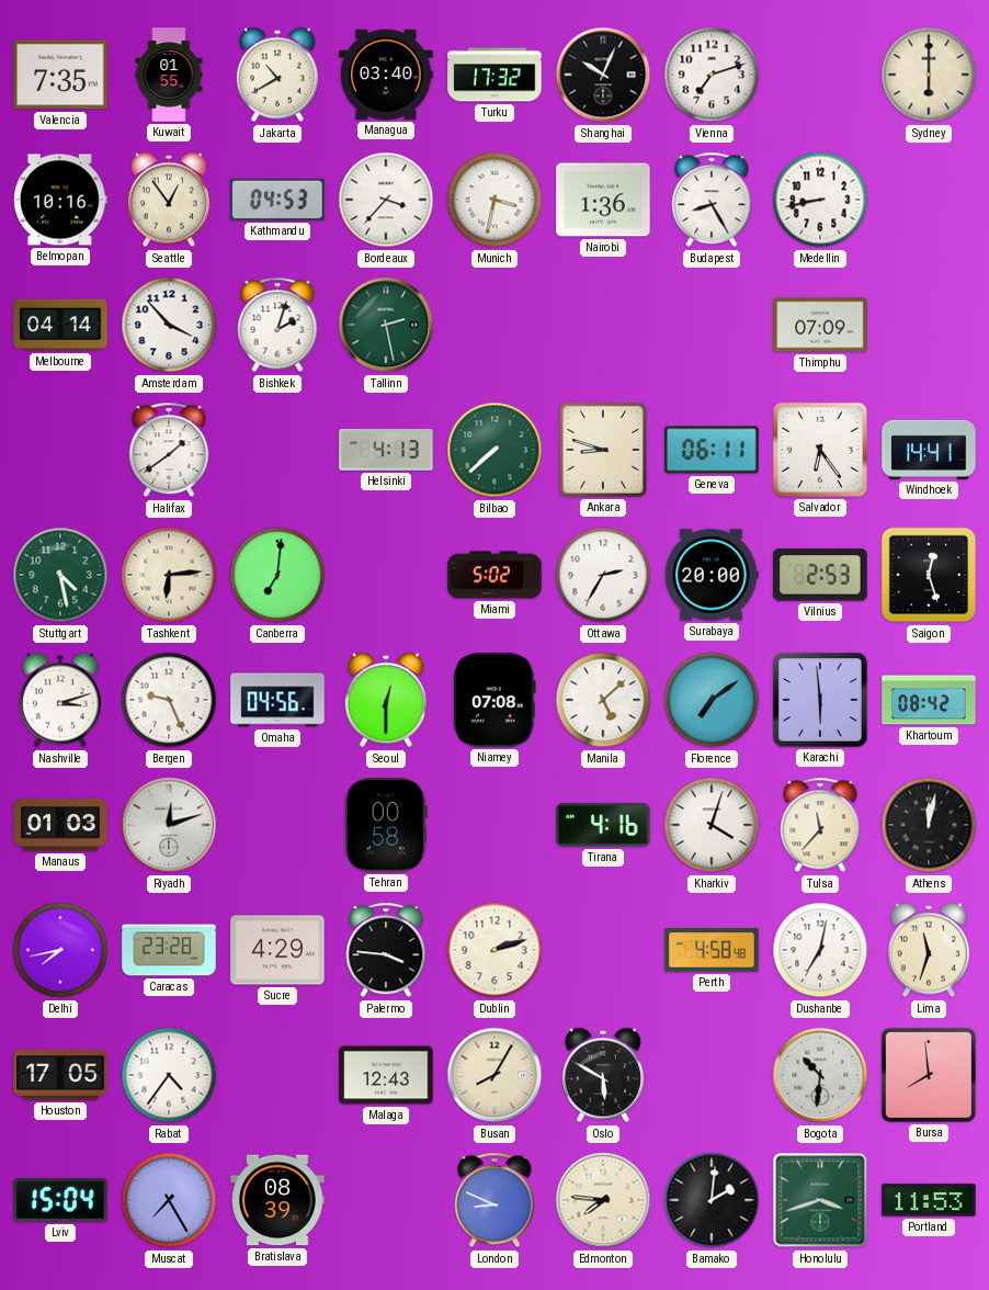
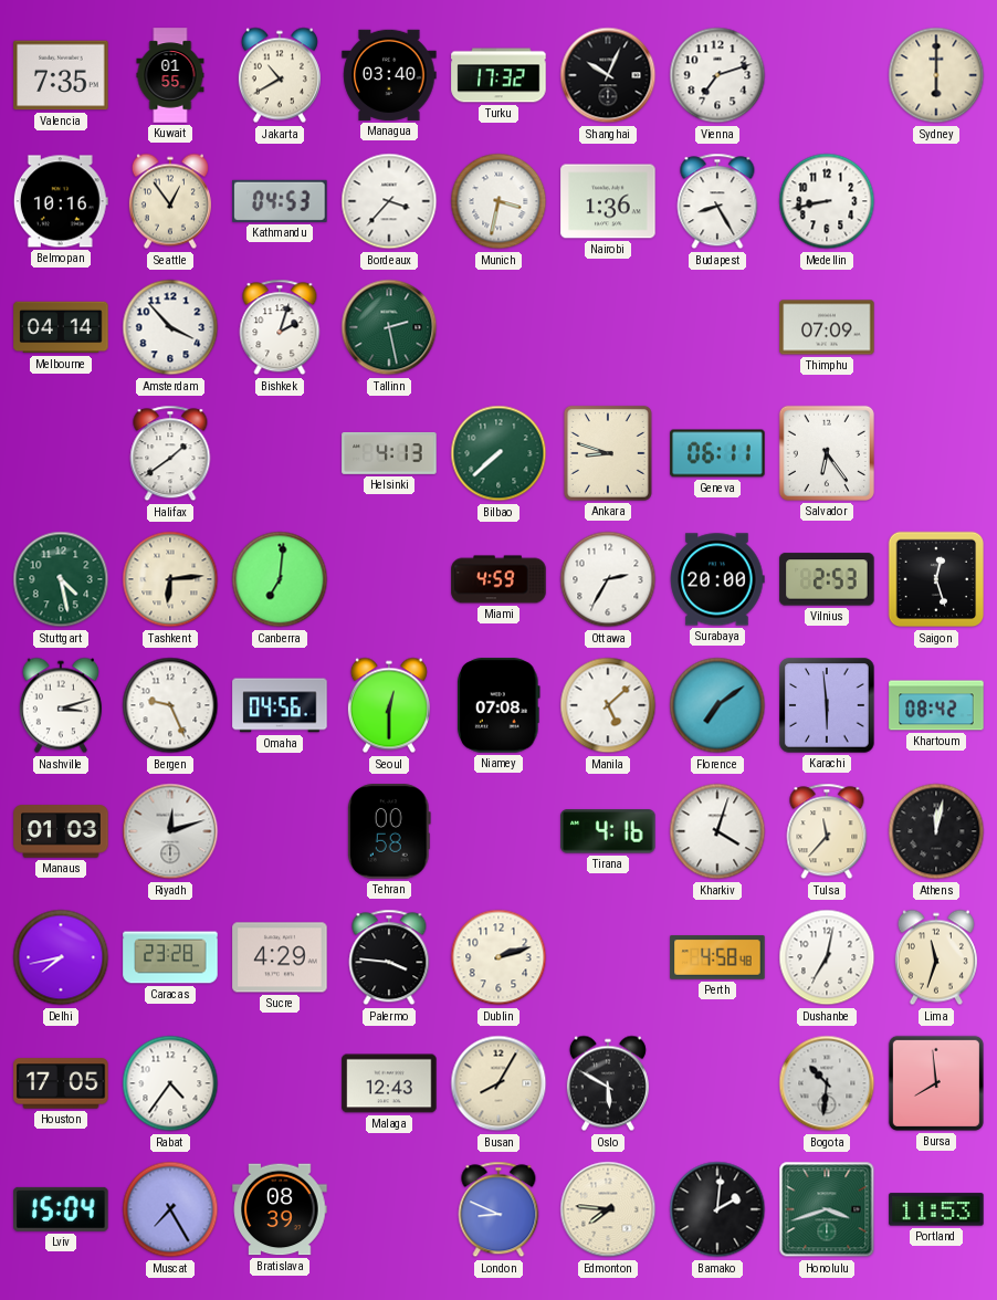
Windhoek: 14:41 -> none
Miami: 5:02 -> 4:59
